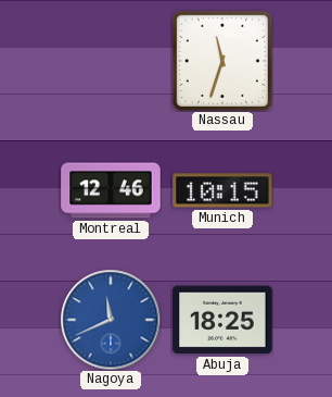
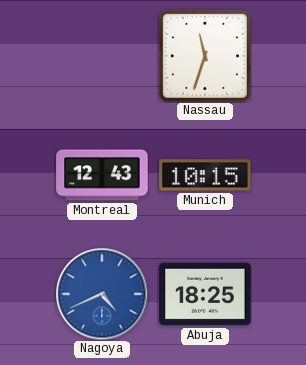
Montreal: 12:46 -> 12:43
Nagoya: 11:41 -> 4:41
